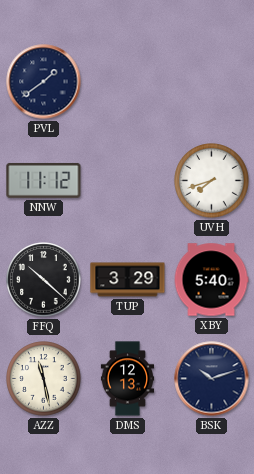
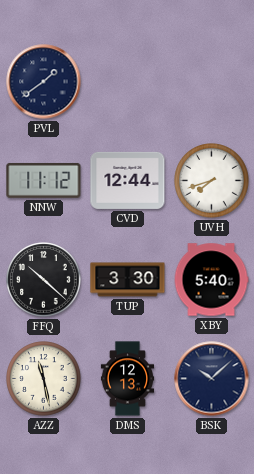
CVD: none -> 12:44
TUP: 3:29 -> 3:30
BSK: 10:12 -> 10:08
